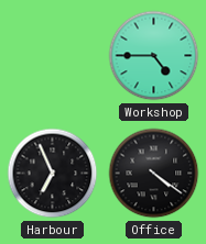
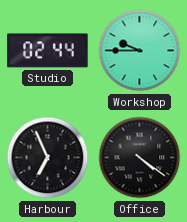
Studio: none -> 02:44
Workshop: 4:45 -> 9:45
